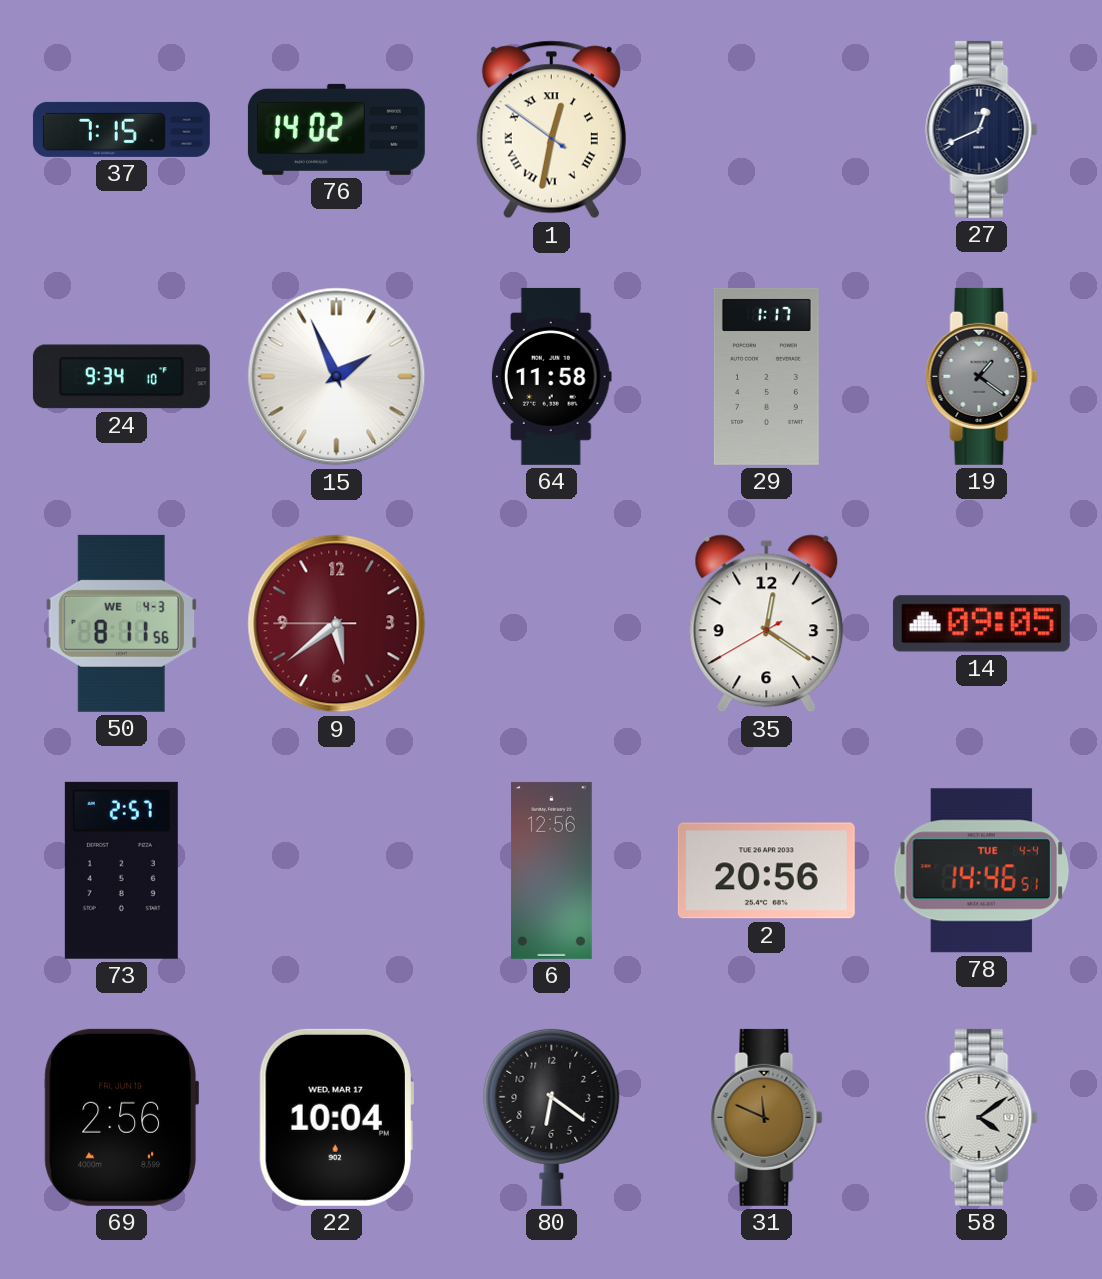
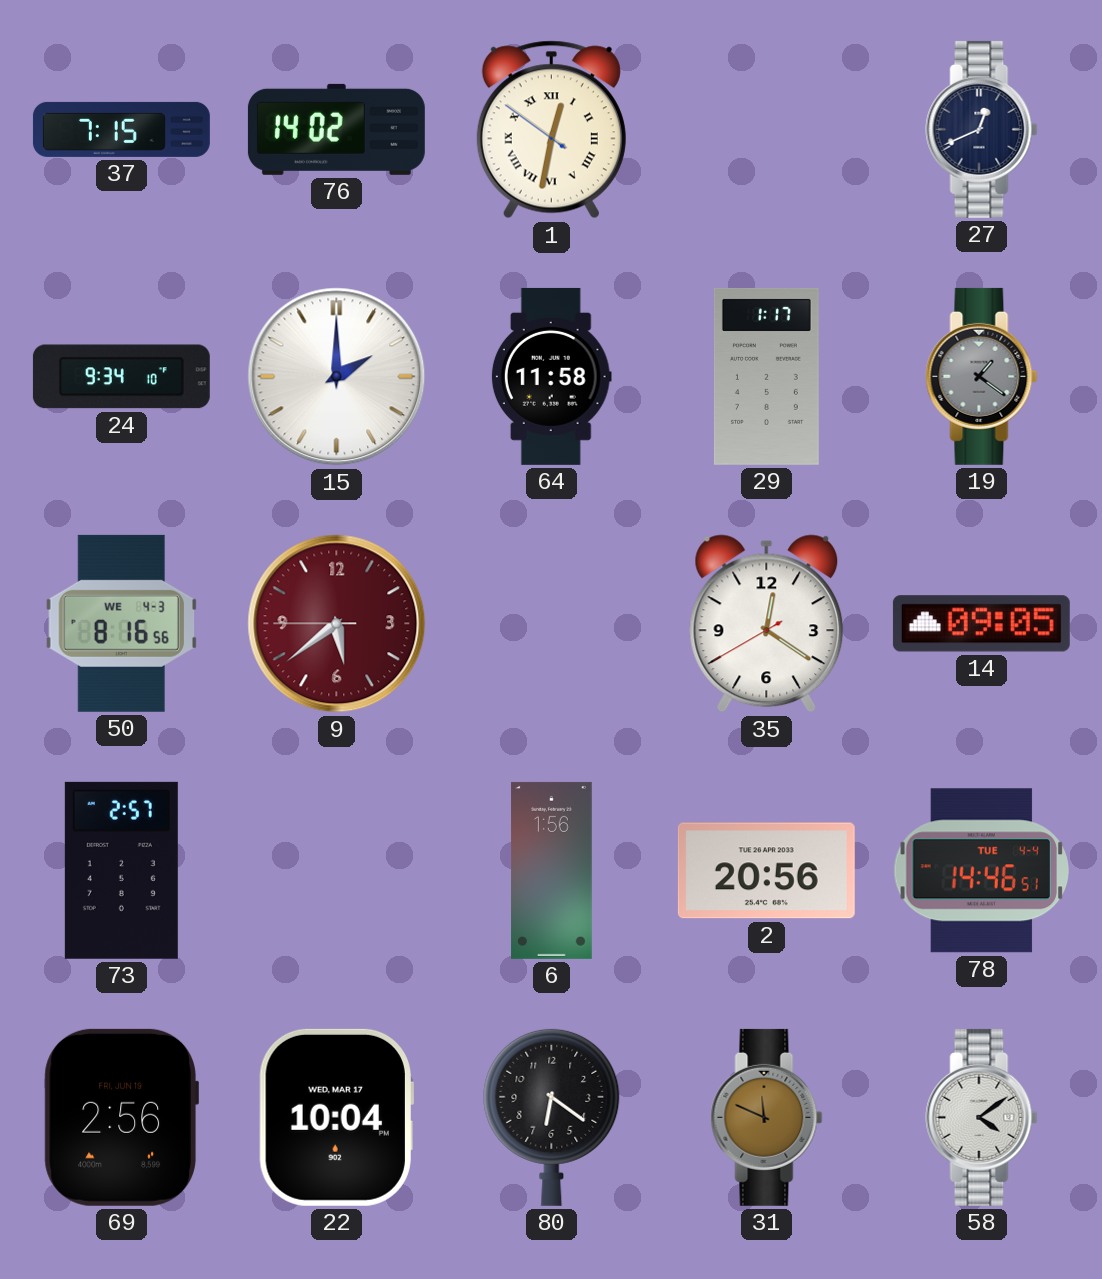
15: 1:56 -> 2:00
50: 8:11 -> 8:16
6: 12:56 -> 1:56
